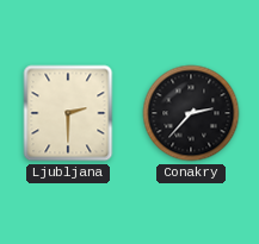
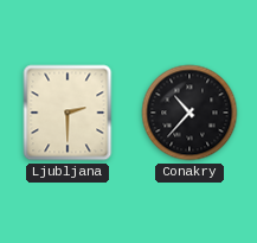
Conakry: 2:37 -> 10:37
